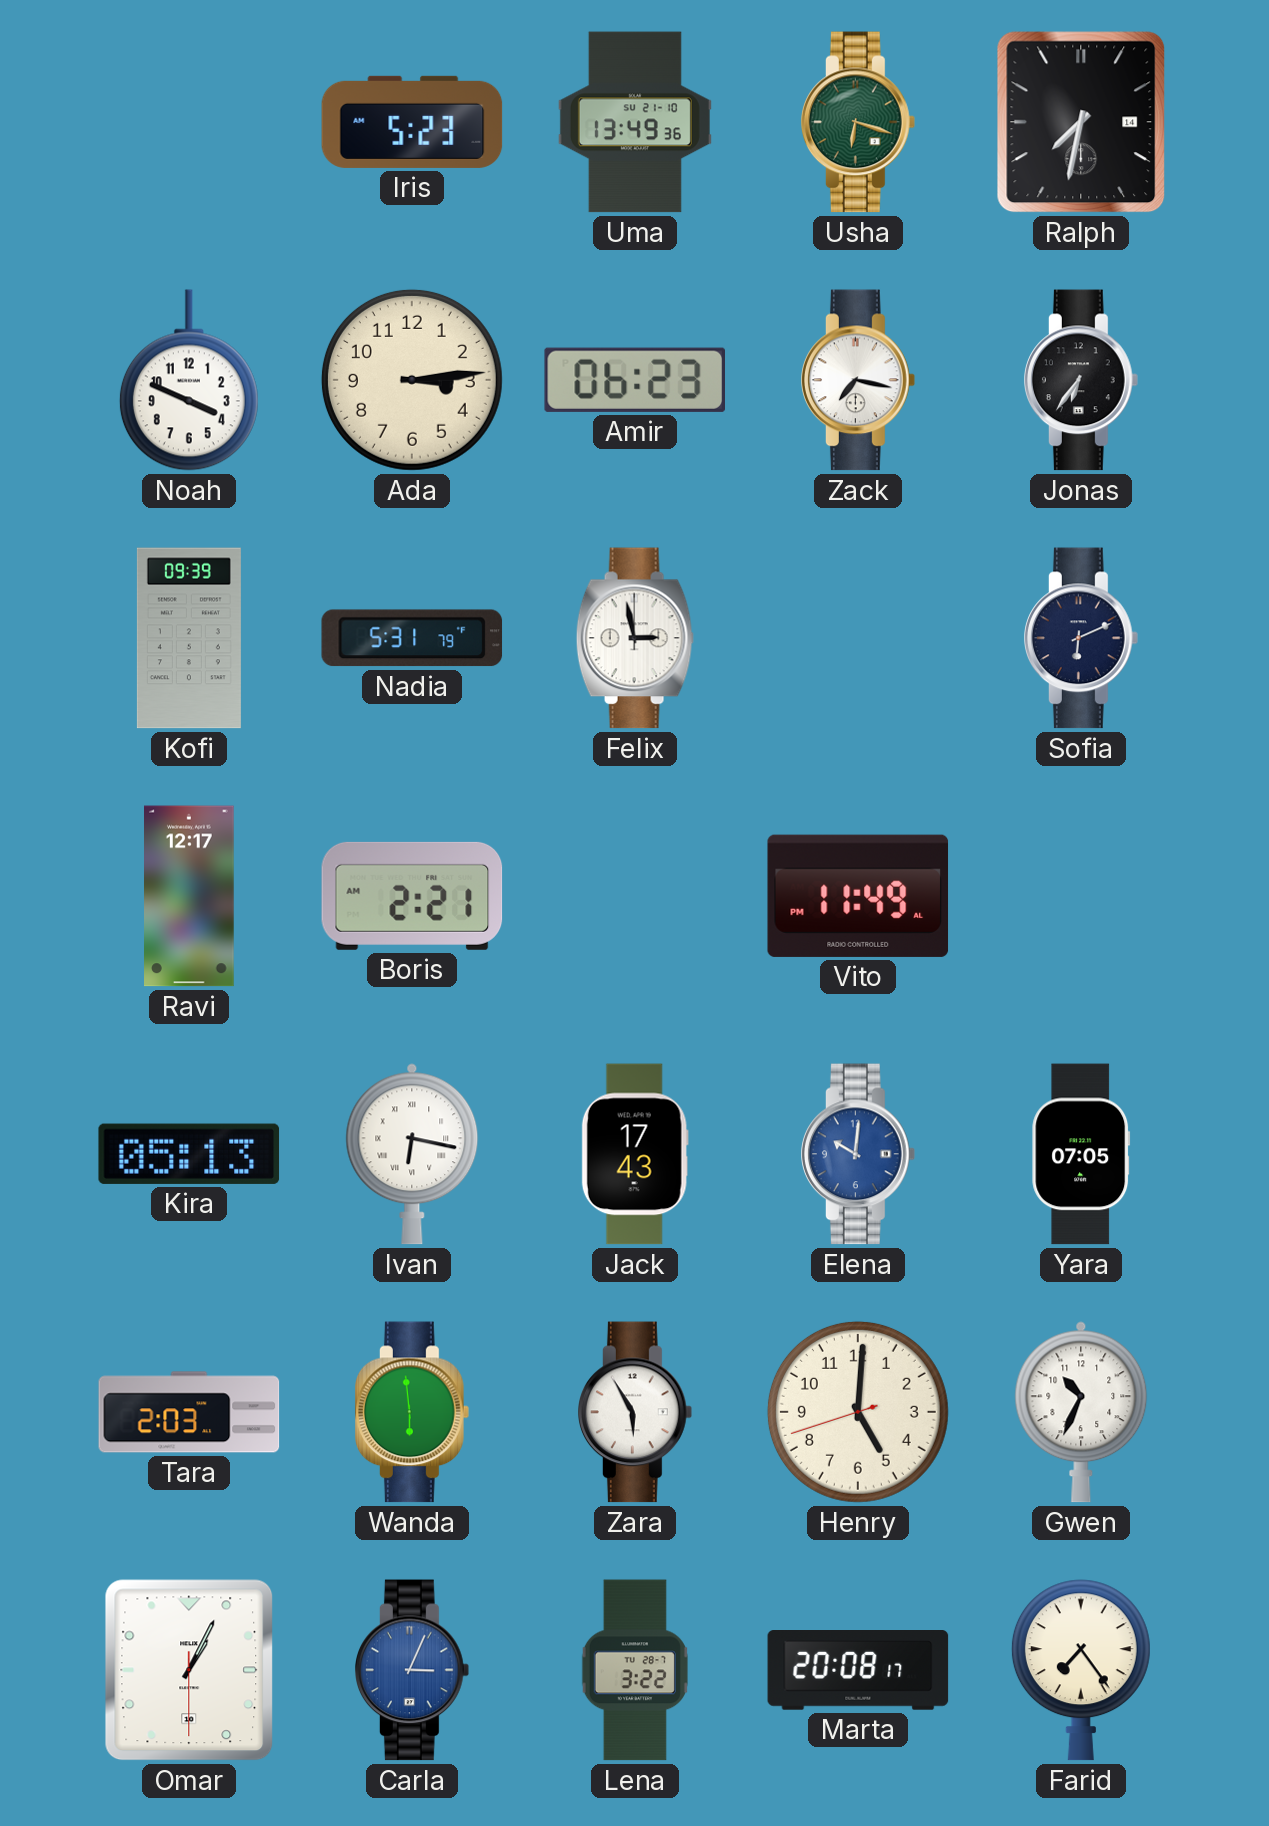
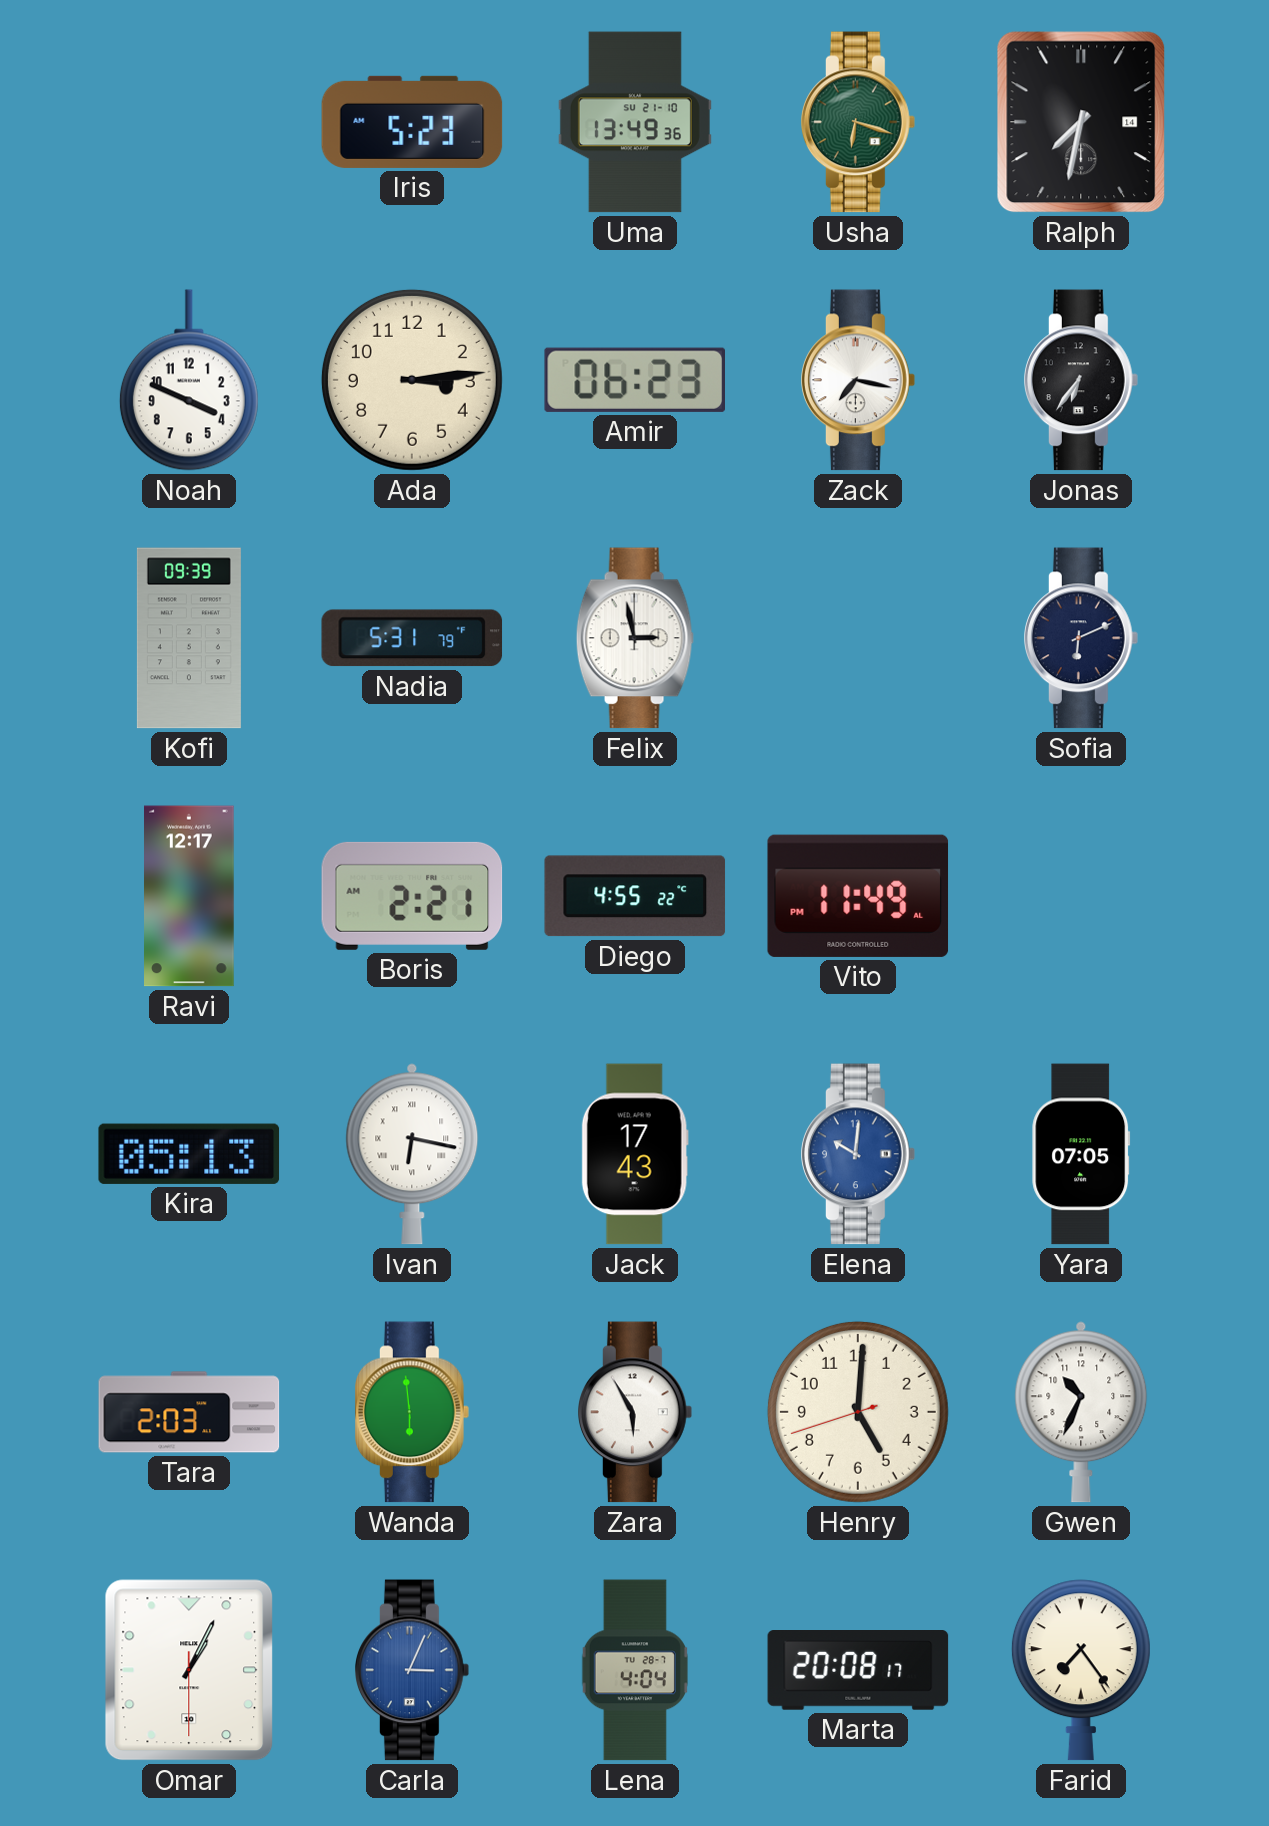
Diego: none -> 4:55
Lena: 3:22 -> 4:04
